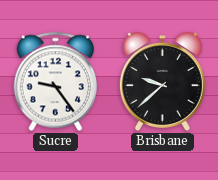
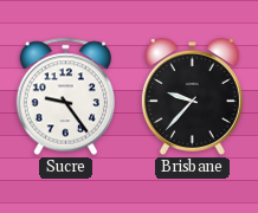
Brisbane: 9:38 -> 9:37
